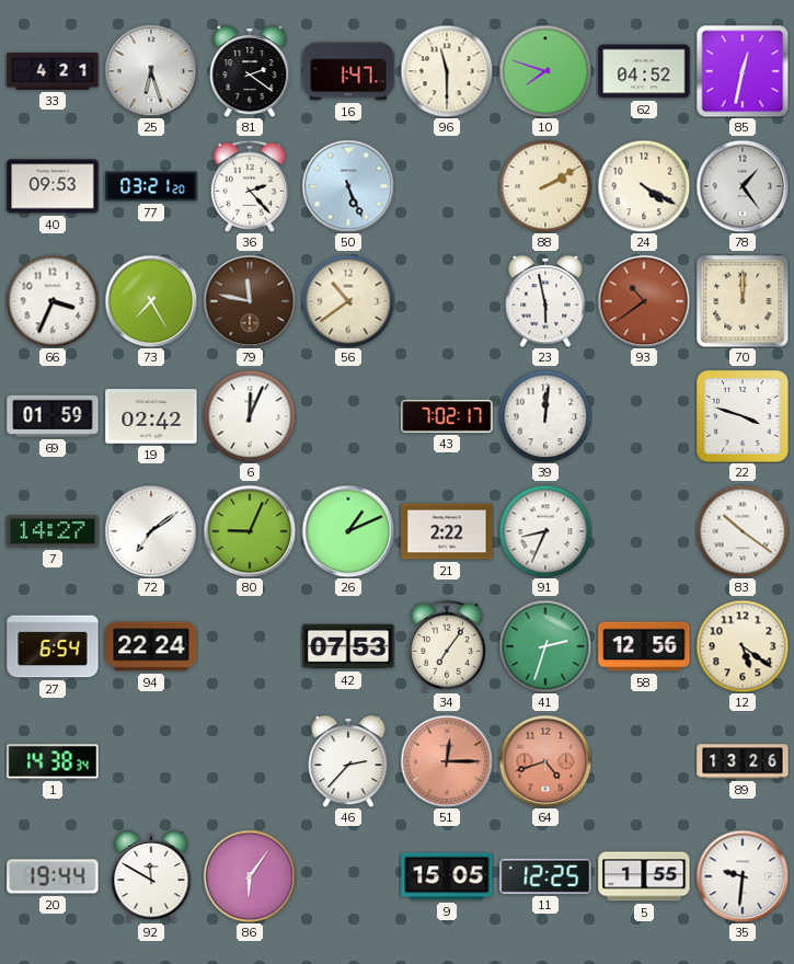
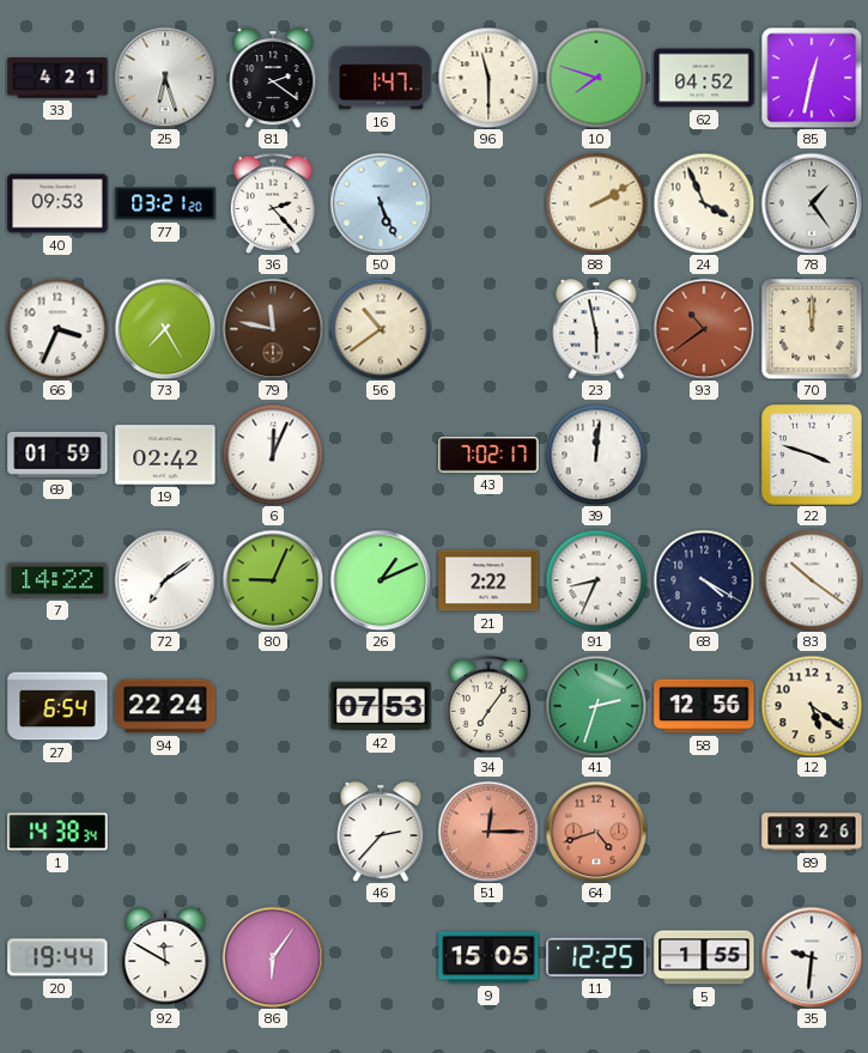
24: 4:20 -> 3:56
7: 14:27 -> 14:22
68: none -> 4:20
